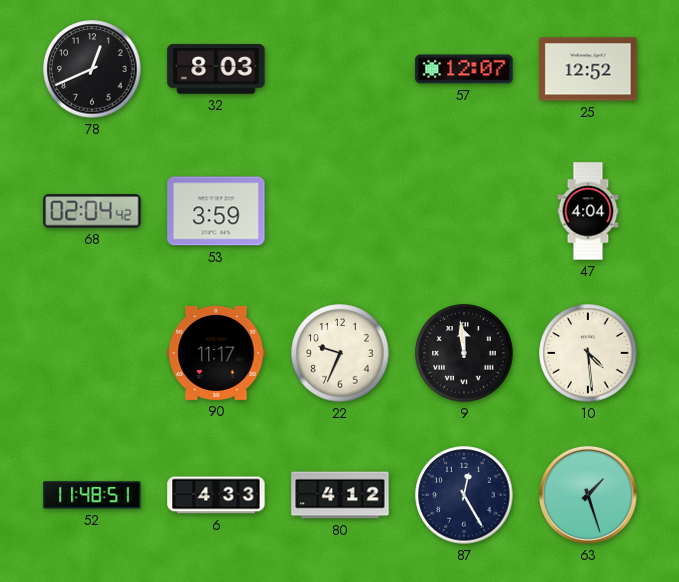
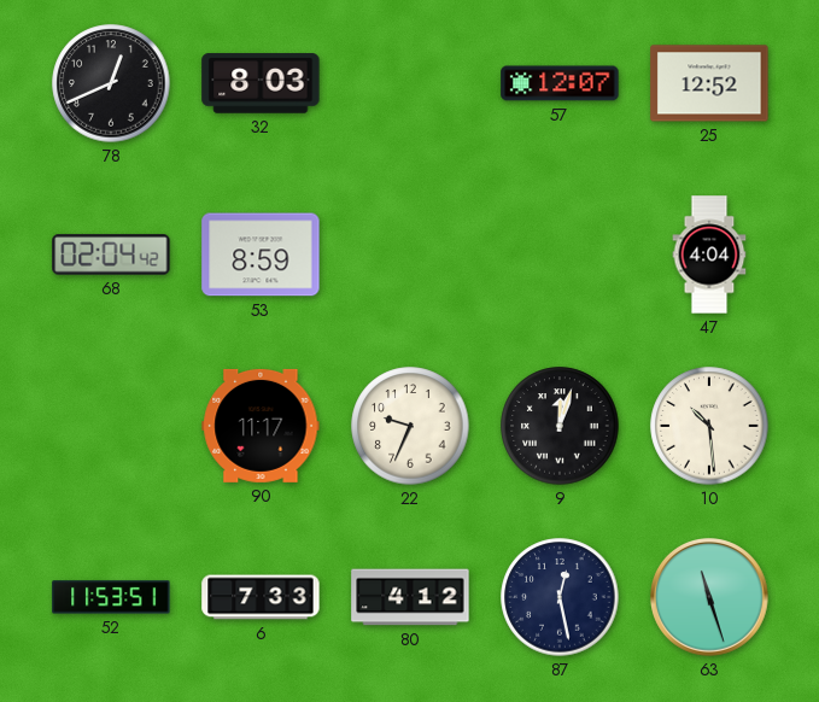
53: 3:59 -> 8:59
9: 11:59 -> 12:03
10: 4:29 -> 10:29
52: 11:48 -> 11:53
6: 4:33 -> 7:33
87: 12:25 -> 12:28
63: 1:27 -> 11:27
